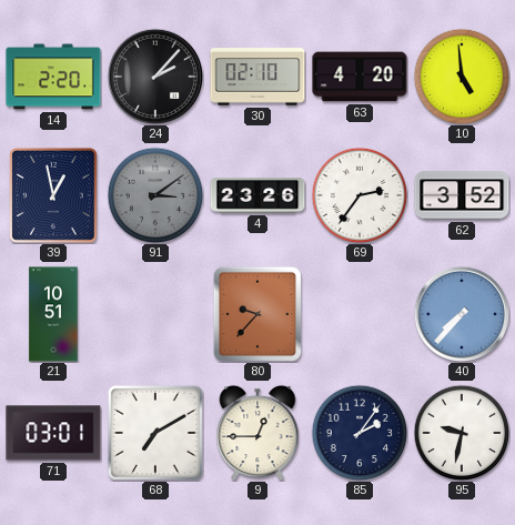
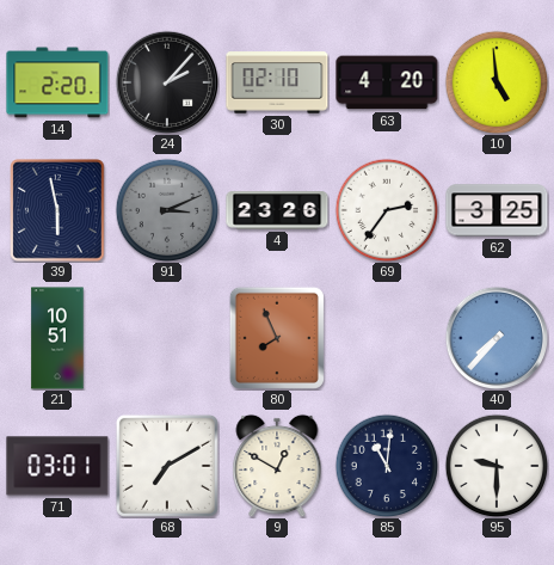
39: 12:58 -> 5:58
91: 3:09 -> 3:11
62: 3:52 -> 3:25
80: 9:37 -> 7:56
9: 12:45 -> 12:50
85: 2:06 -> 11:01
95: 9:32 -> 9:30
